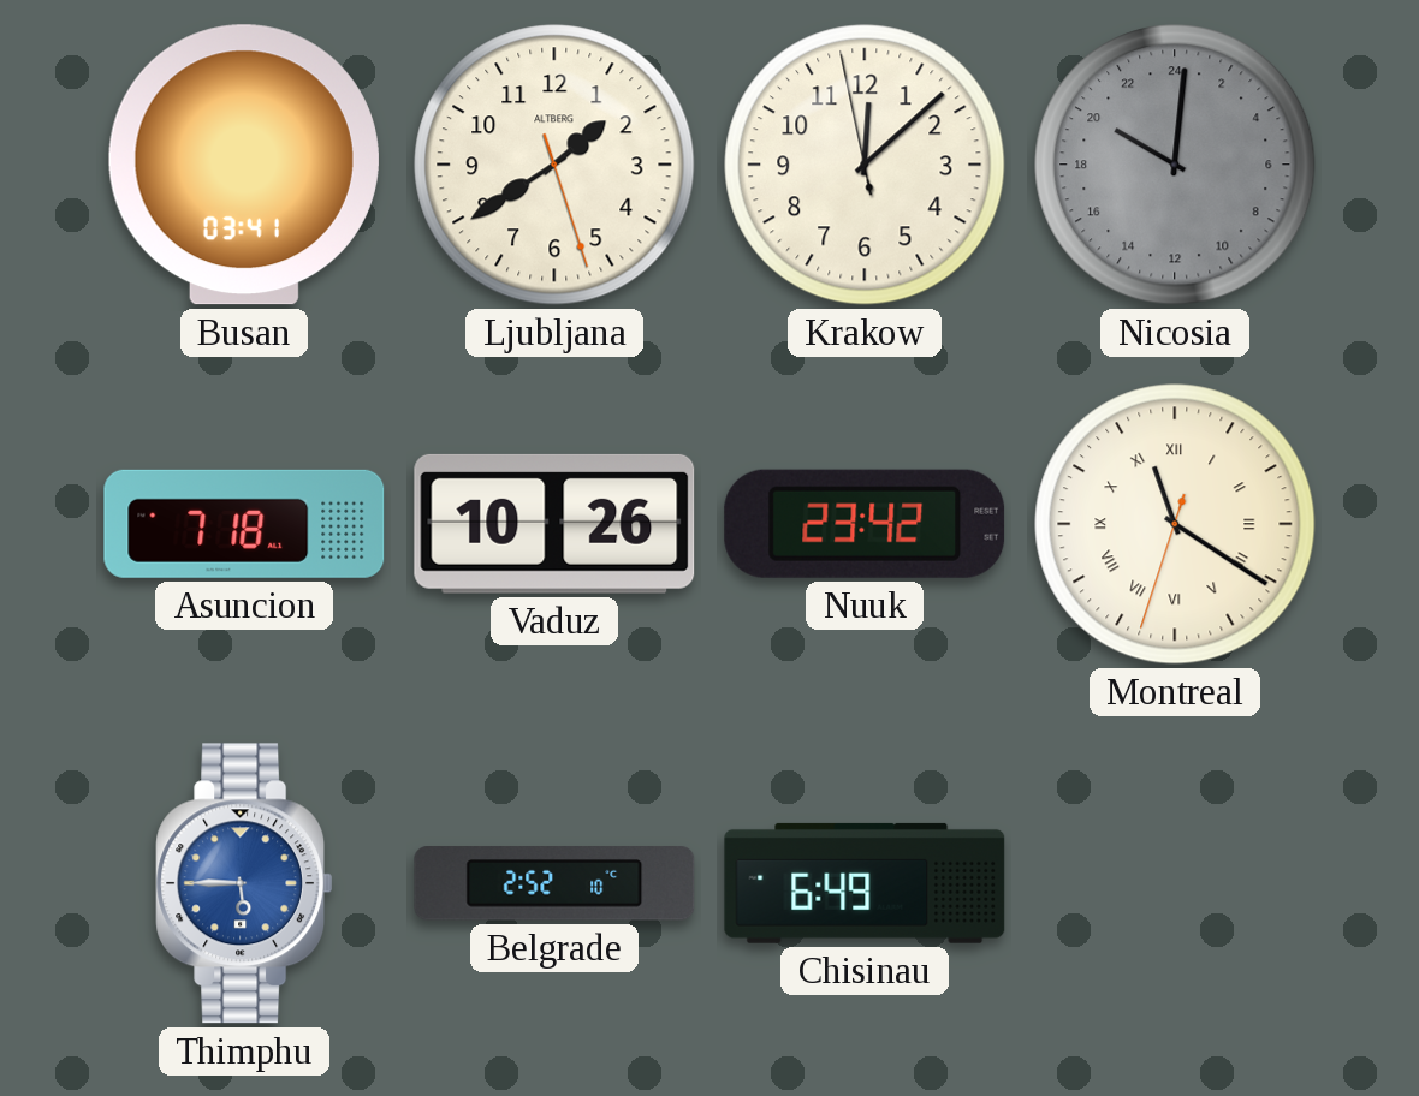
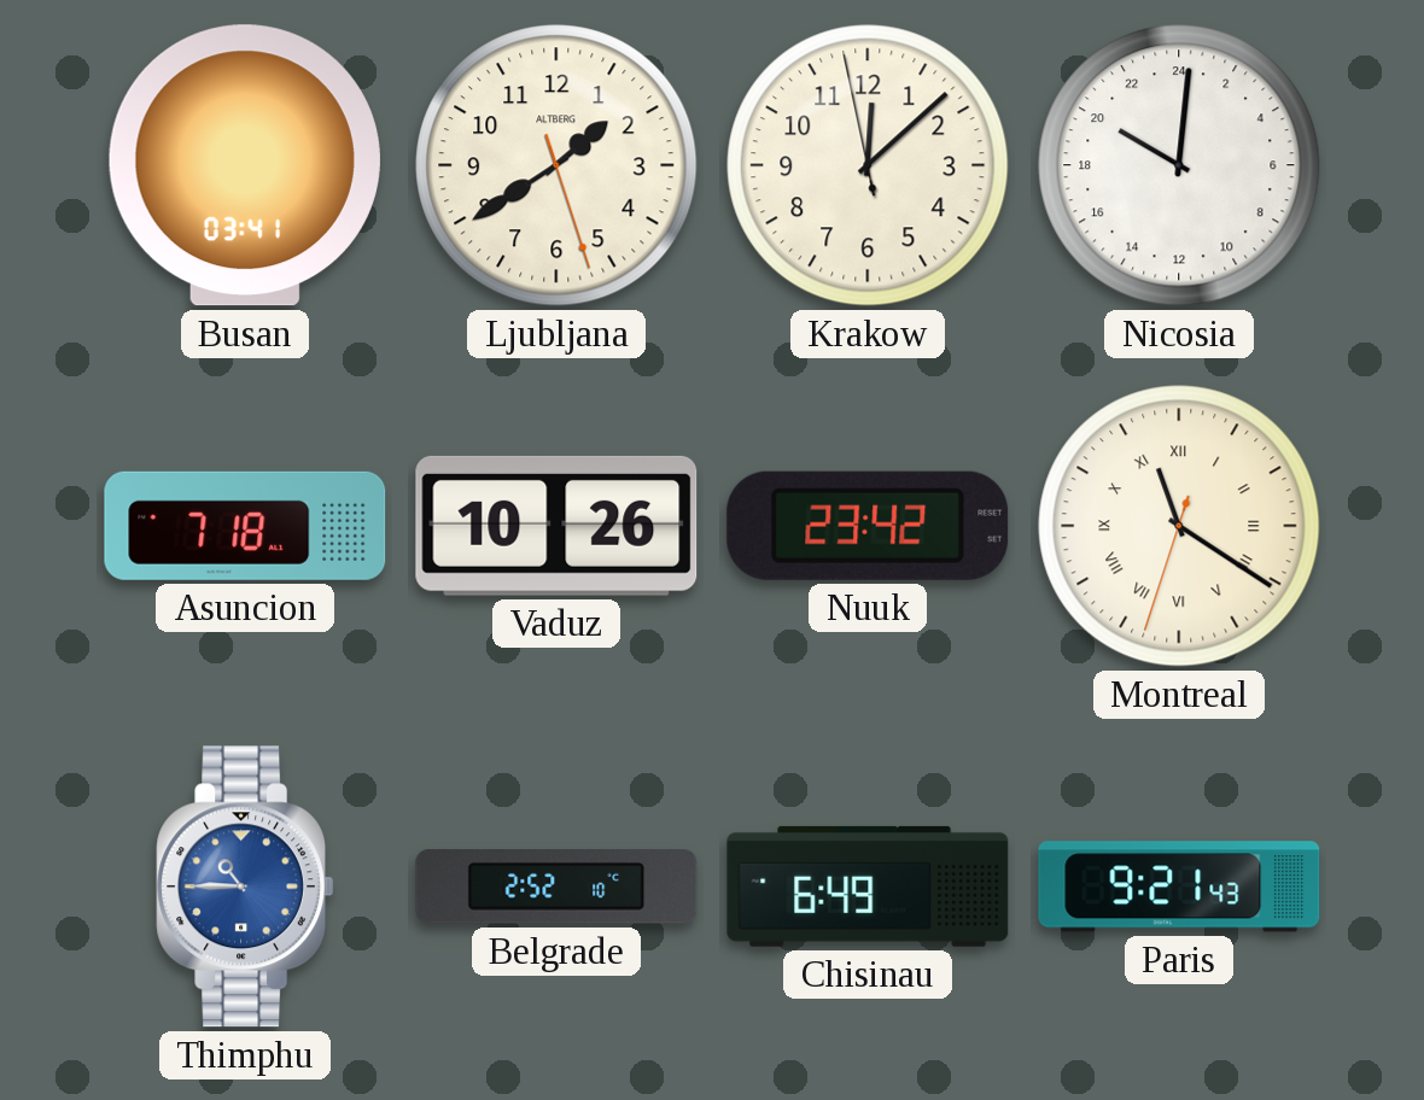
Nicosia dial: grey -> white
Thimphu: 5:45 -> 10:45
Paris: none -> 9:21
